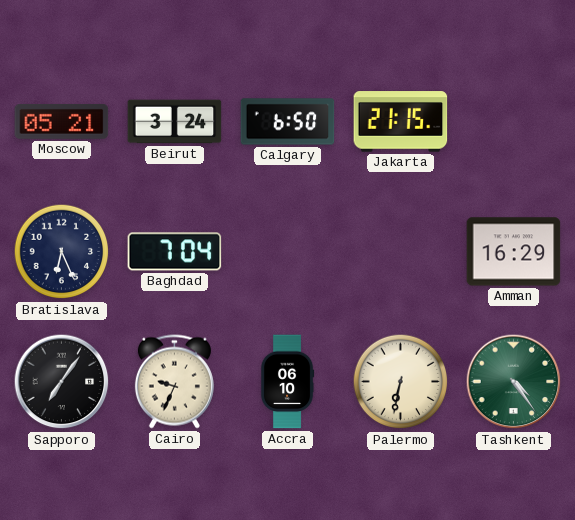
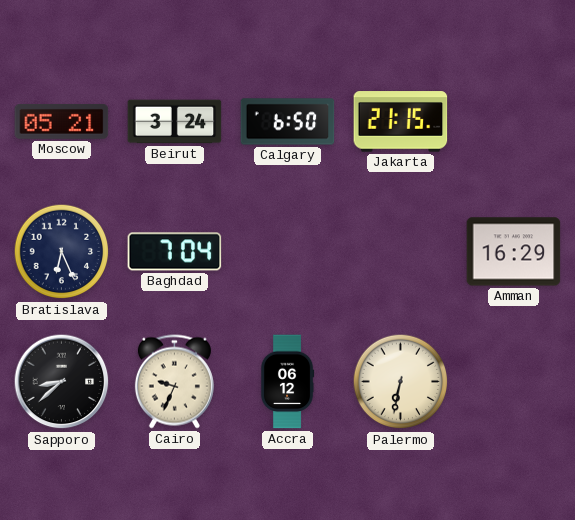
Sapporo: 7:06 -> 8:38
Accra: 06:10 -> 06:12
Tashkent: 4:24 -> none
